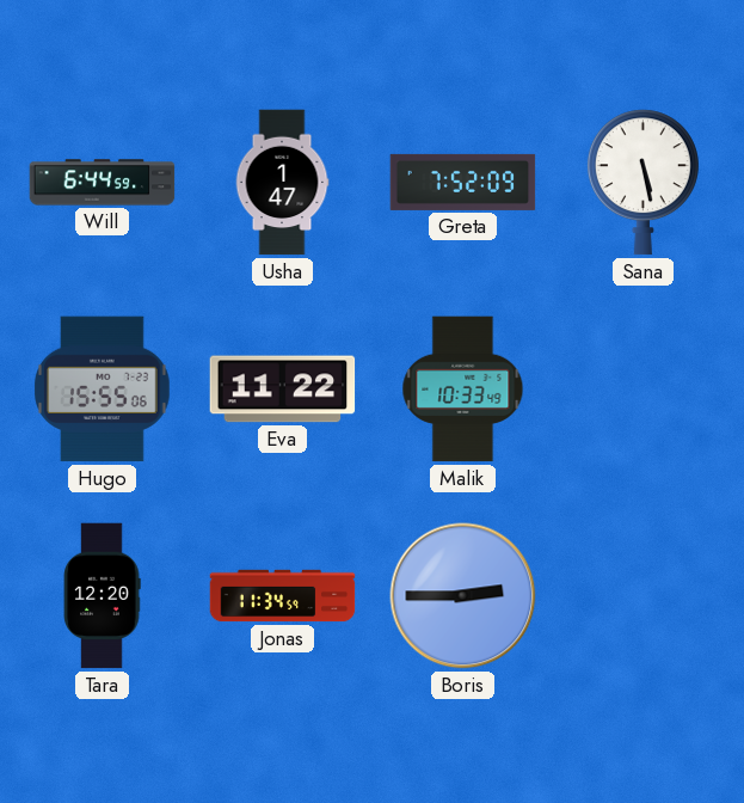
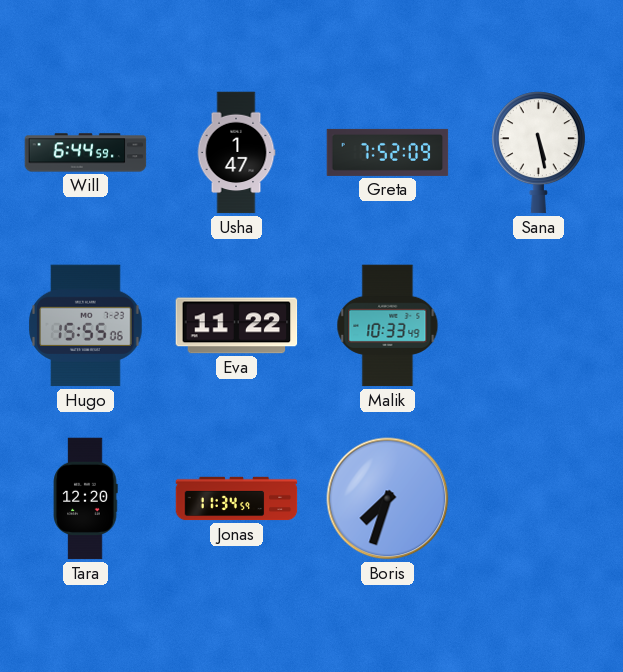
Boris: 2:45 -> 7:33
